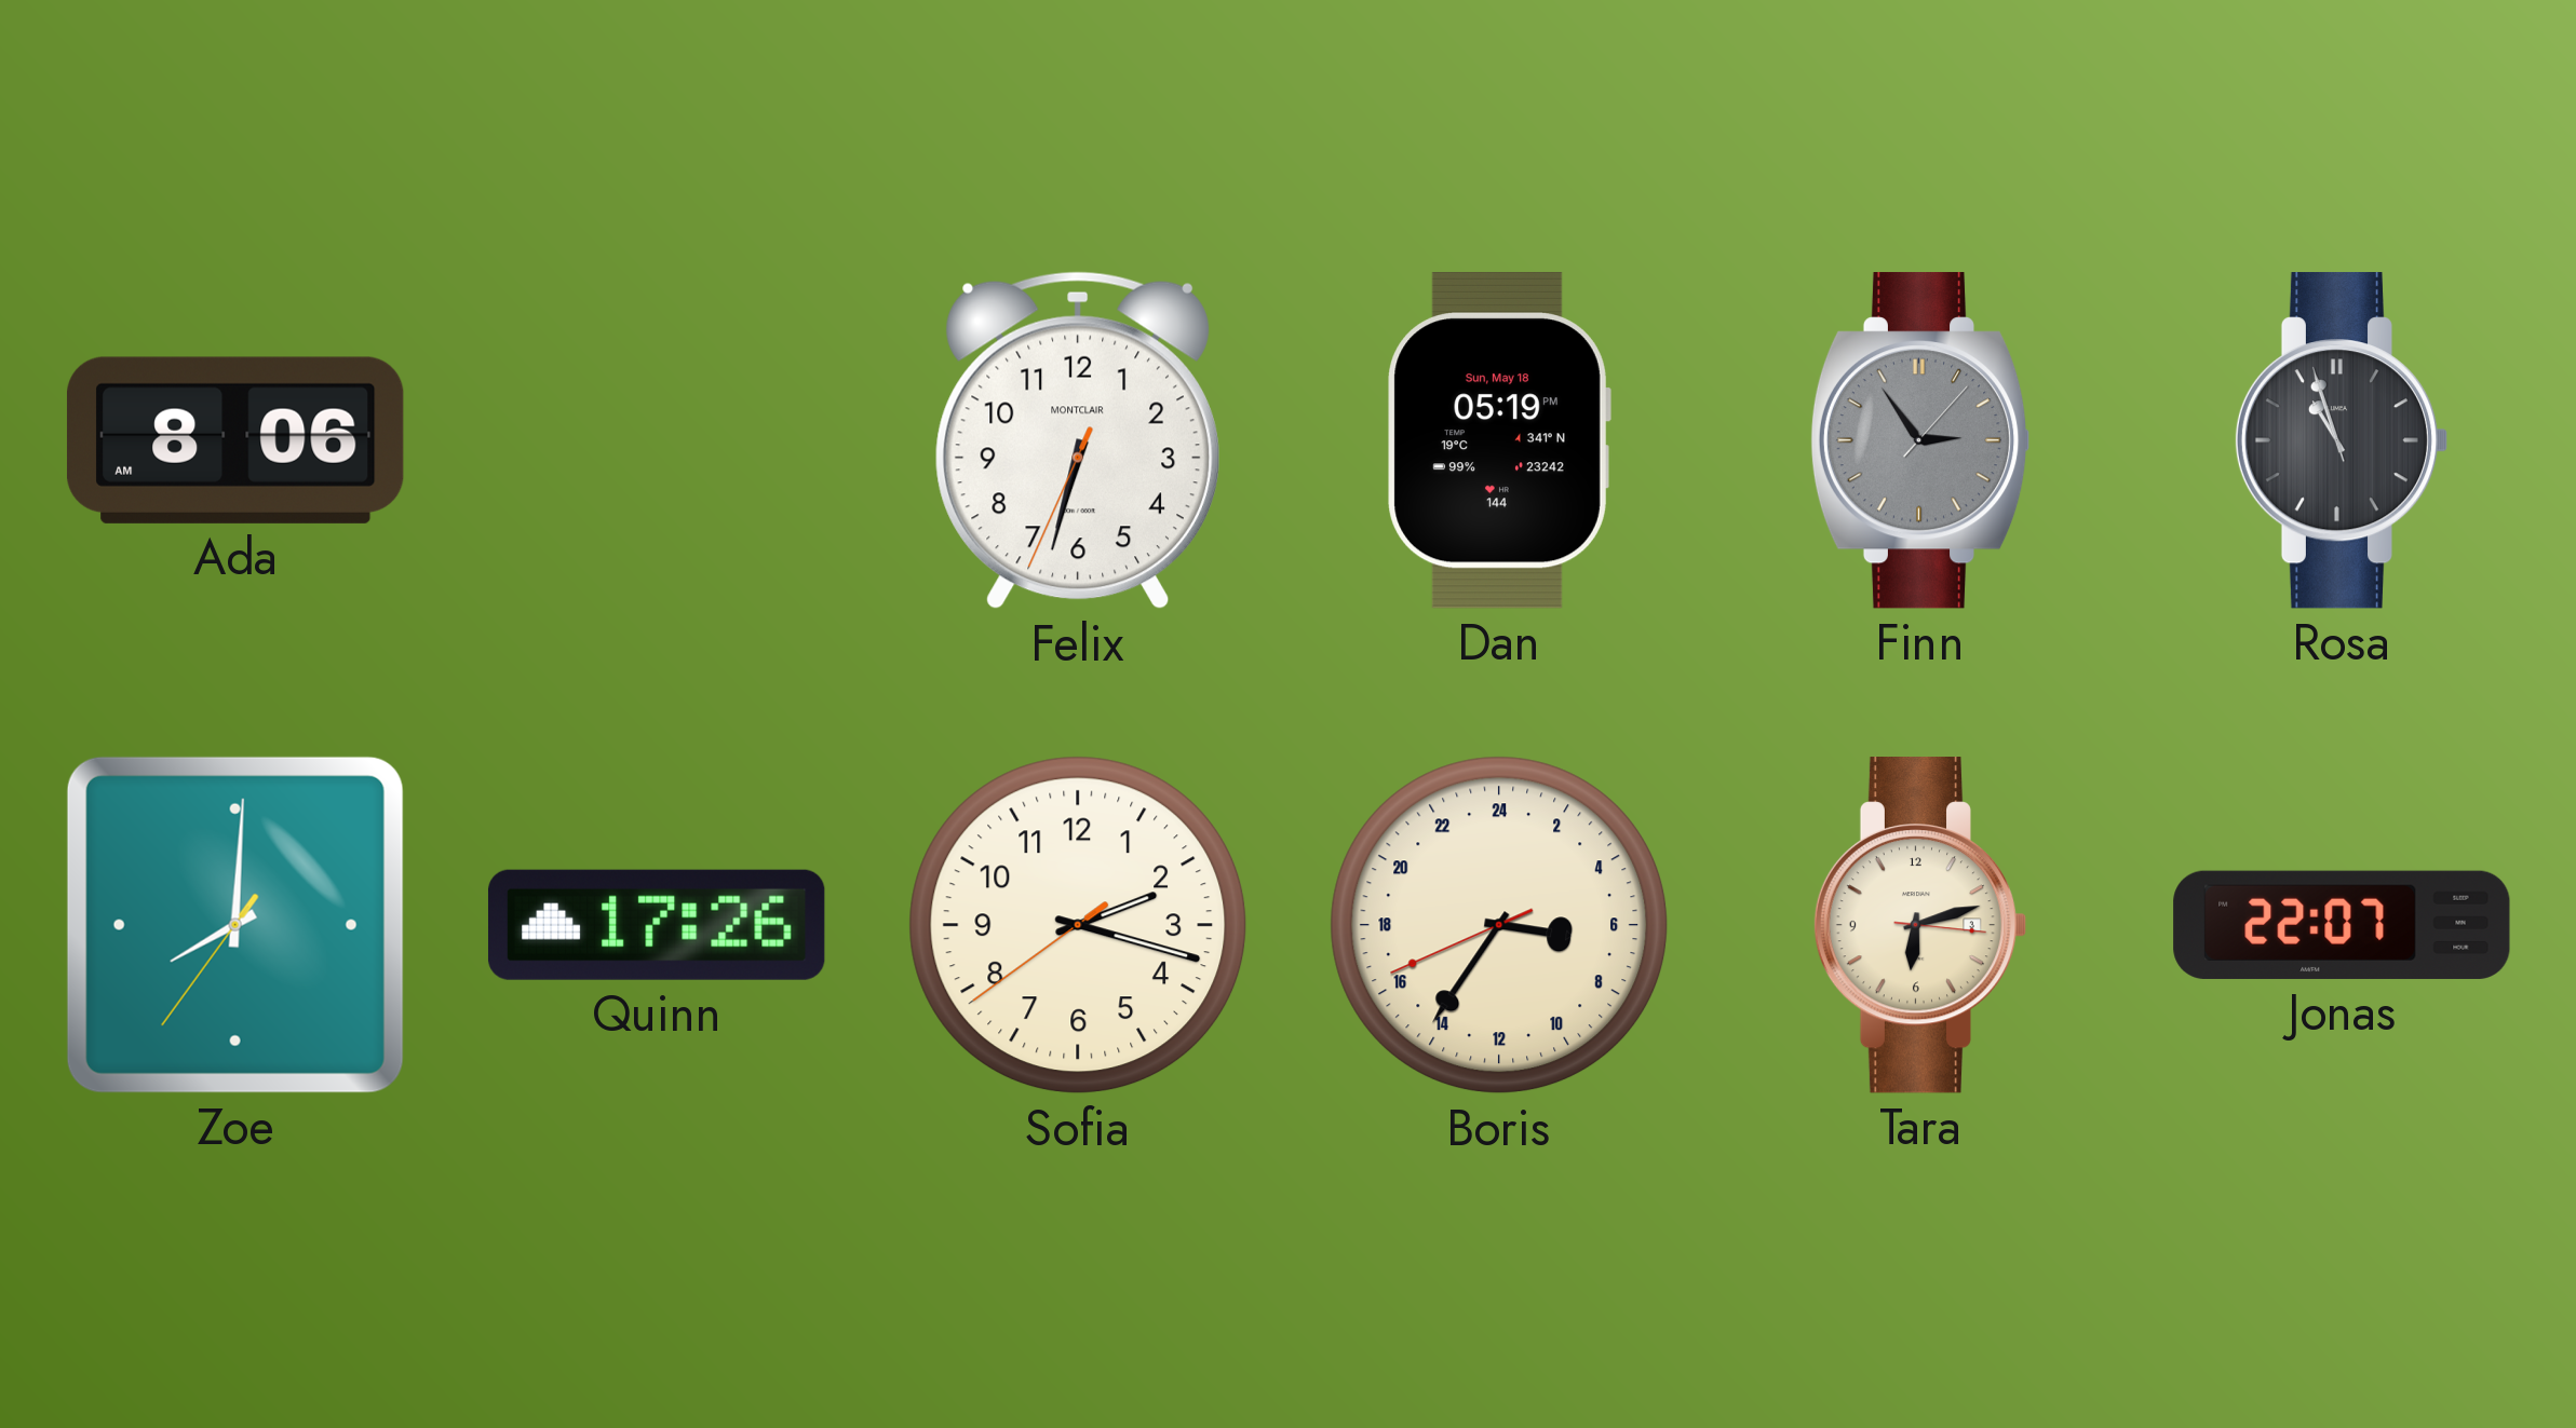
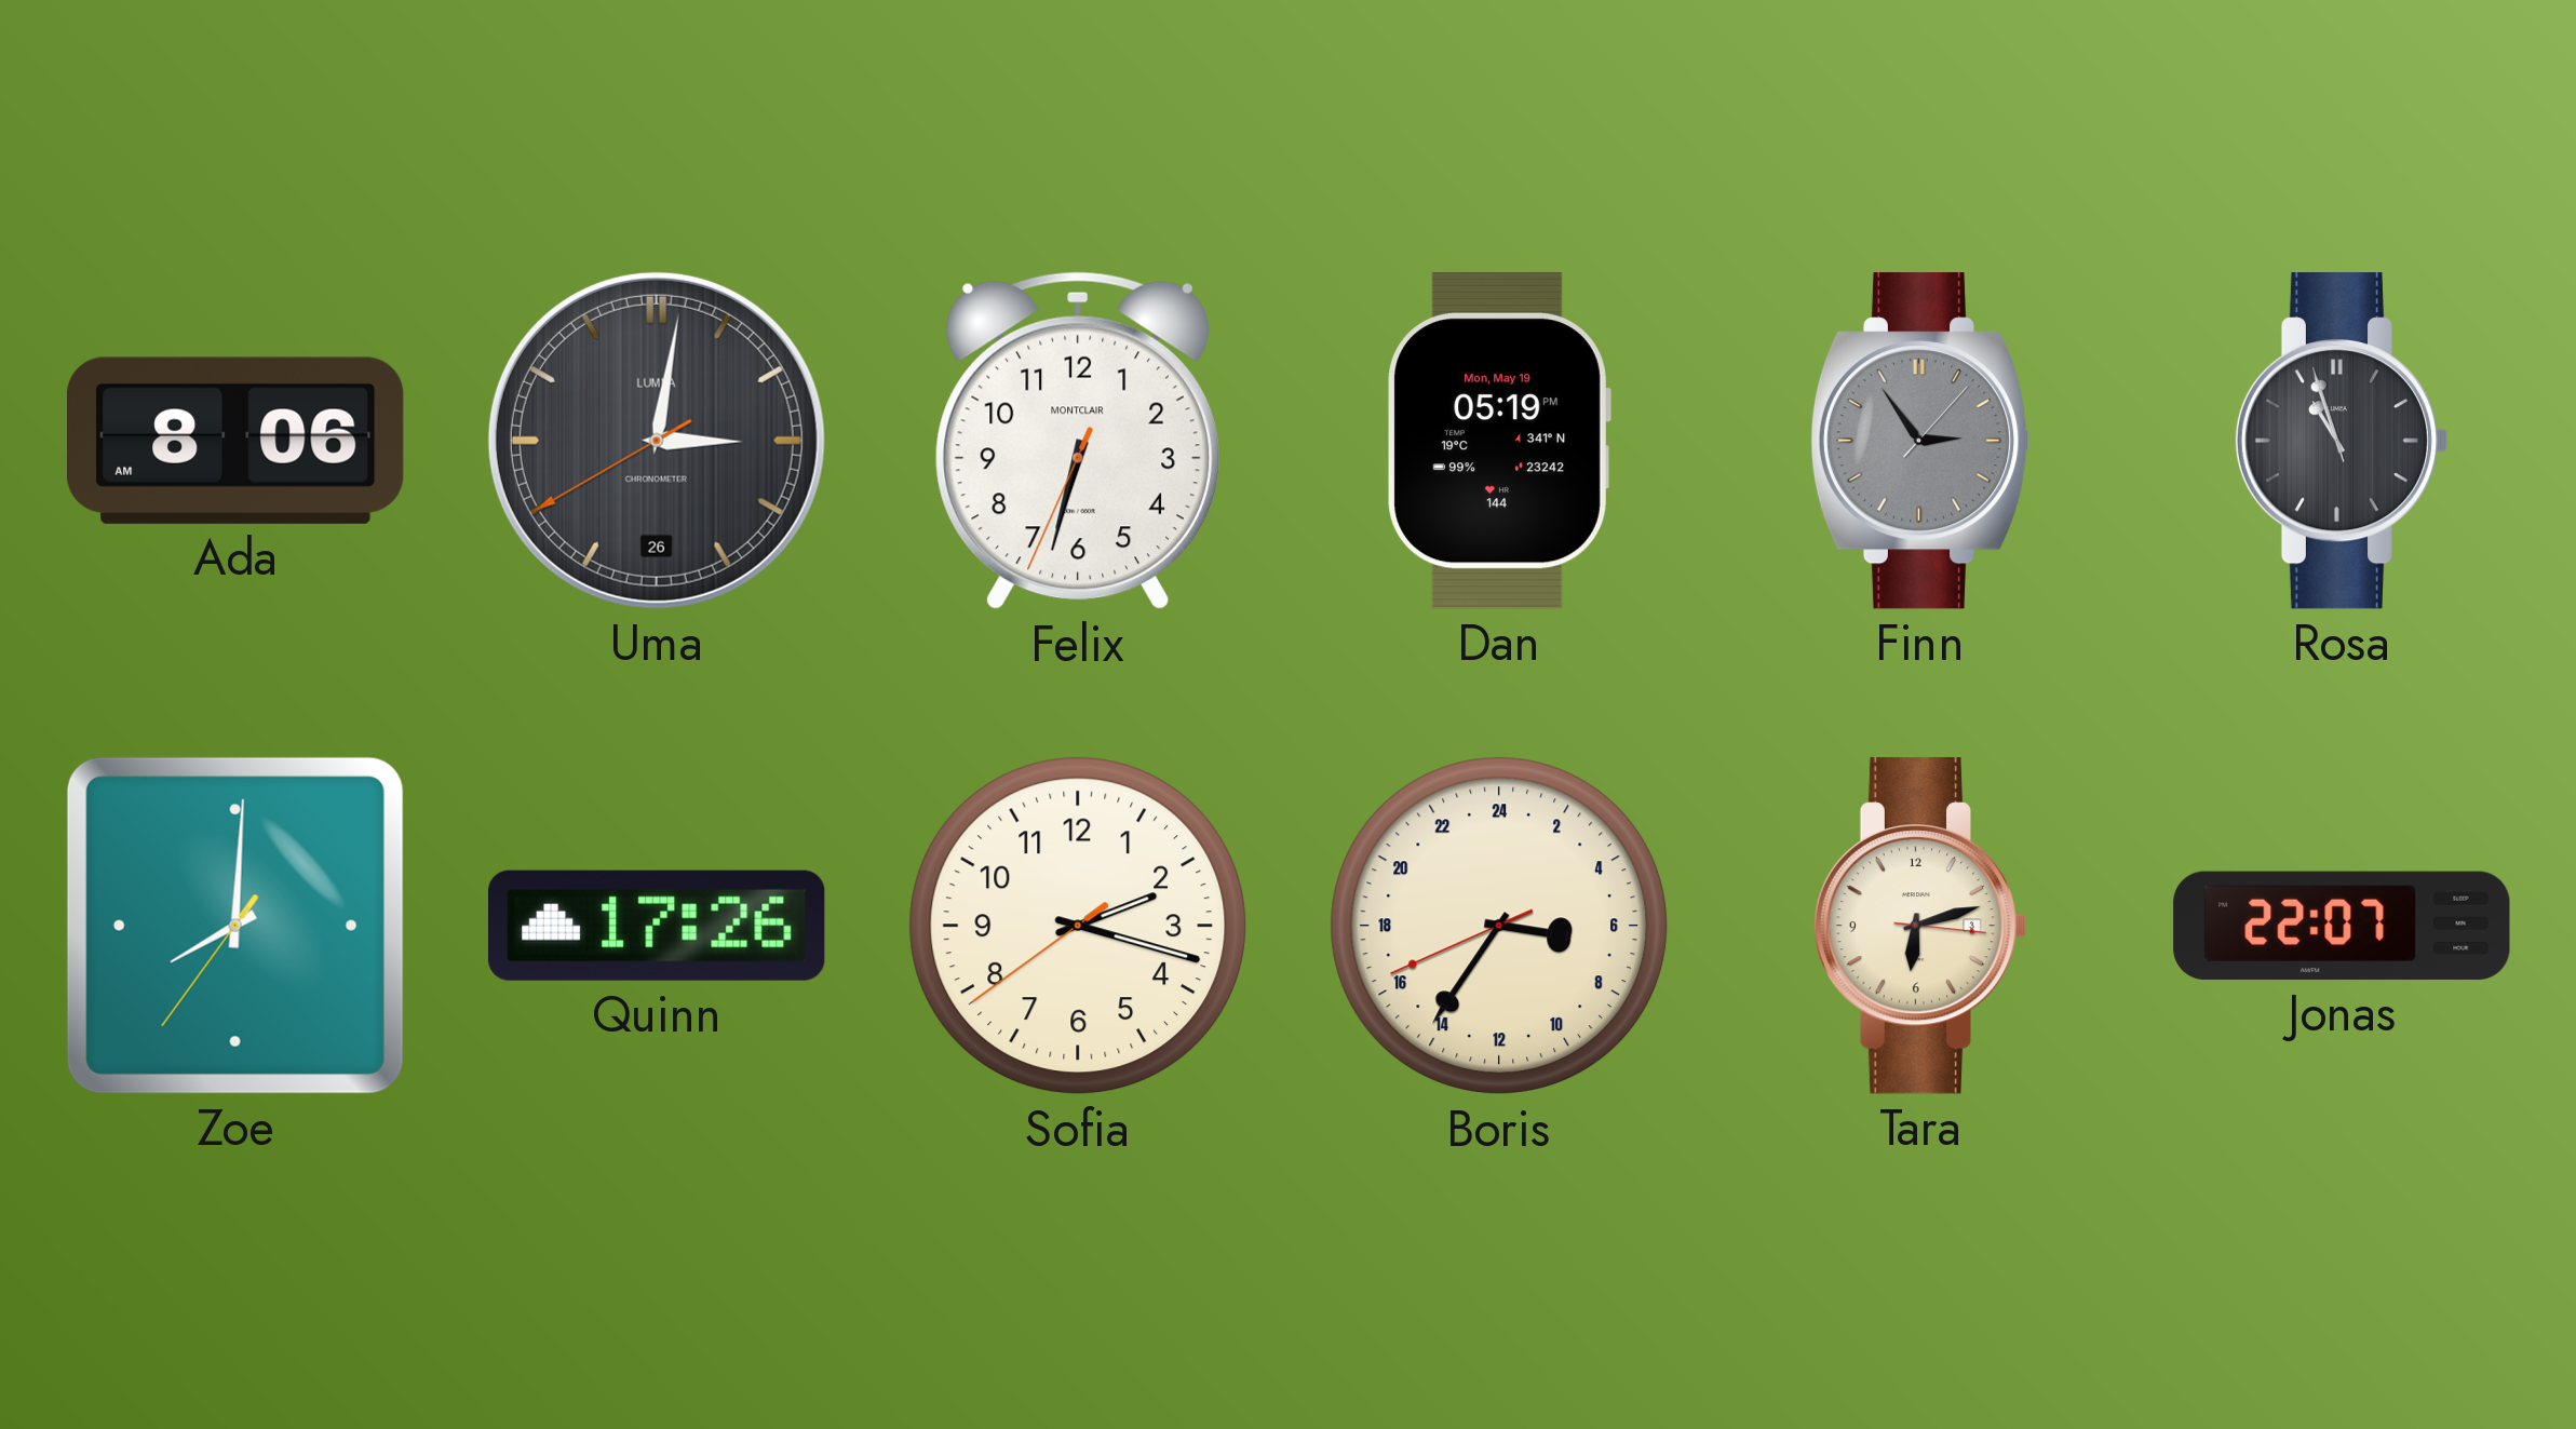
Uma: none -> 3:01
Dan date: Sun, May 18 -> Mon, May 19
